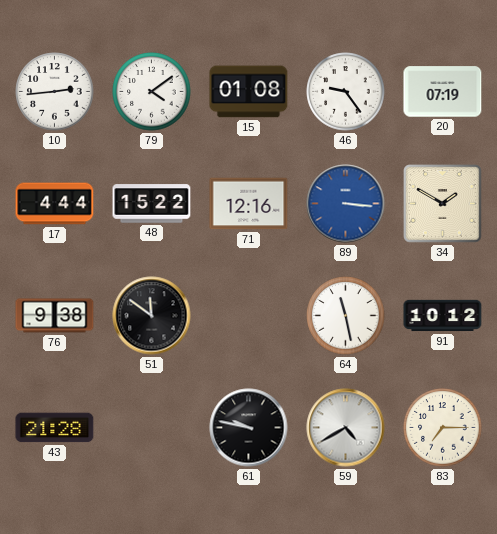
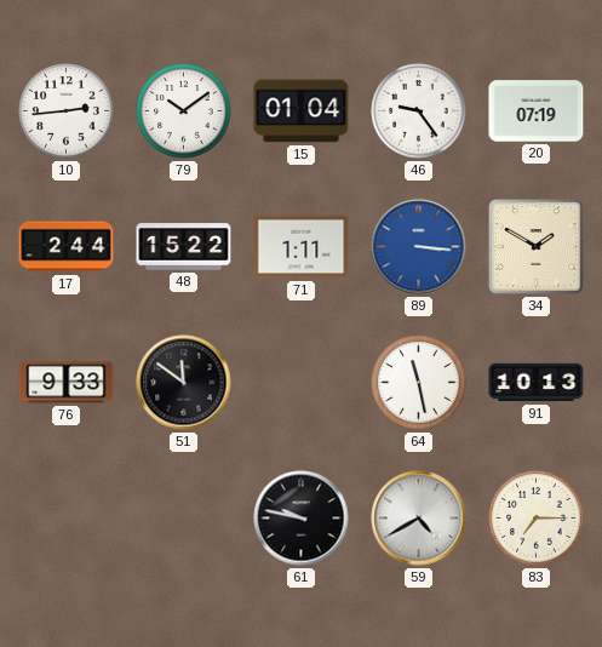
79: 4:09 -> 10:09
15: 01:08 -> 01:04
17: 4:44 -> 2:44
71: 12:16 -> 1:11
76: 9:38 -> 9:33
91: 10:12 -> 10:13
43: 21:28 -> none
